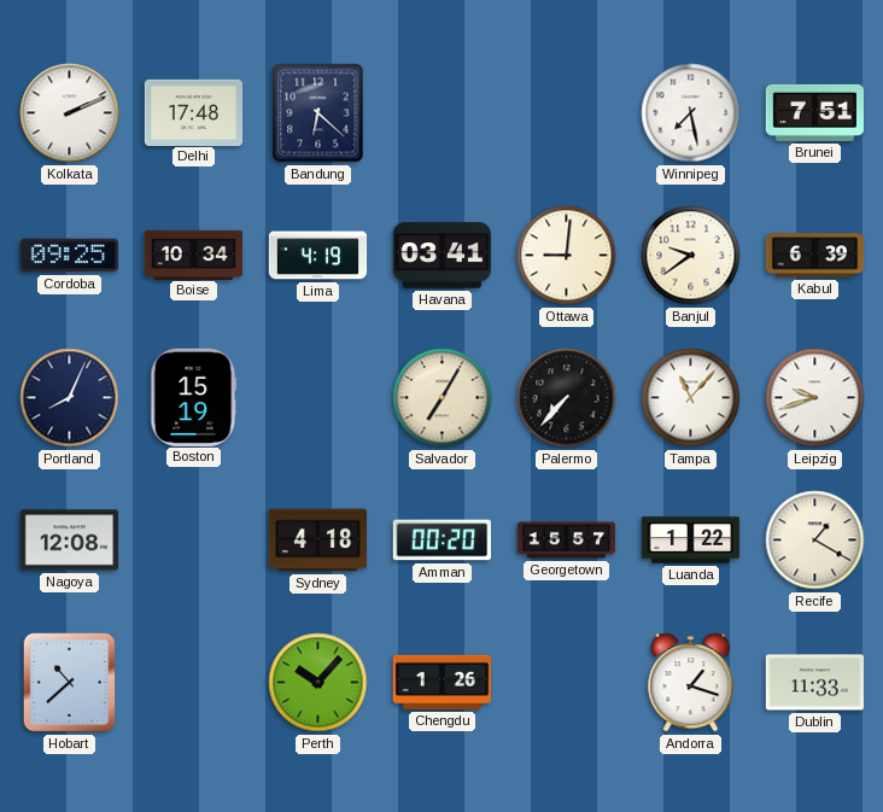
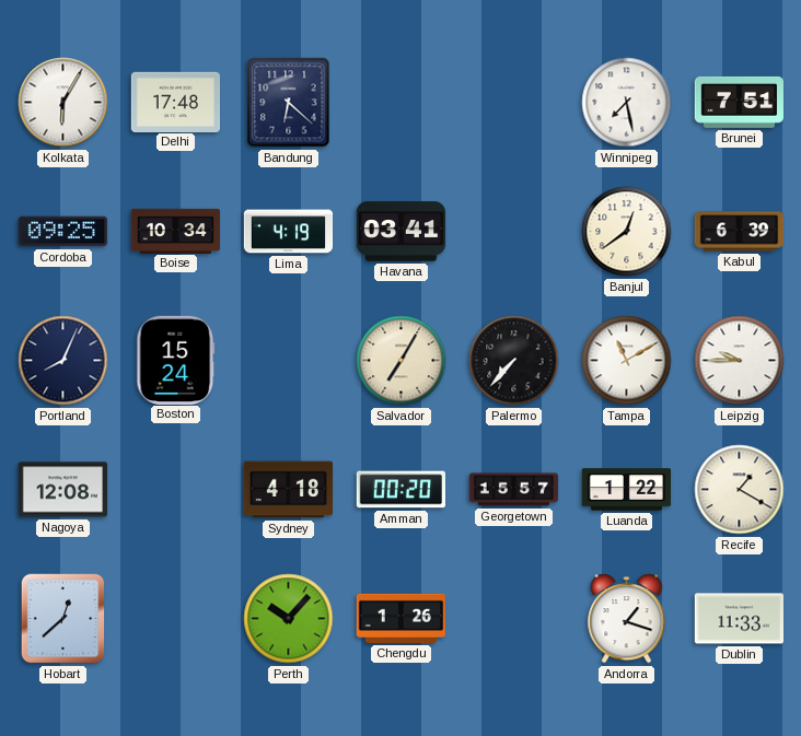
Kolkata: 2:11 -> 6:05
Ottawa: 9:01 -> none
Banjul: 9:39 -> 12:39
Boston: 15:19 -> 15:24
Tampa: 11:07 -> 11:10
Leipzig: 9:42 -> 9:45
Hobart: 10:38 -> 12:38
